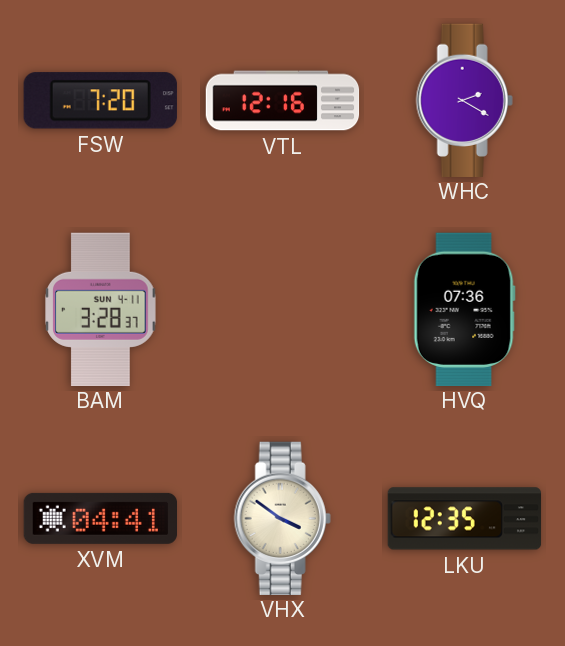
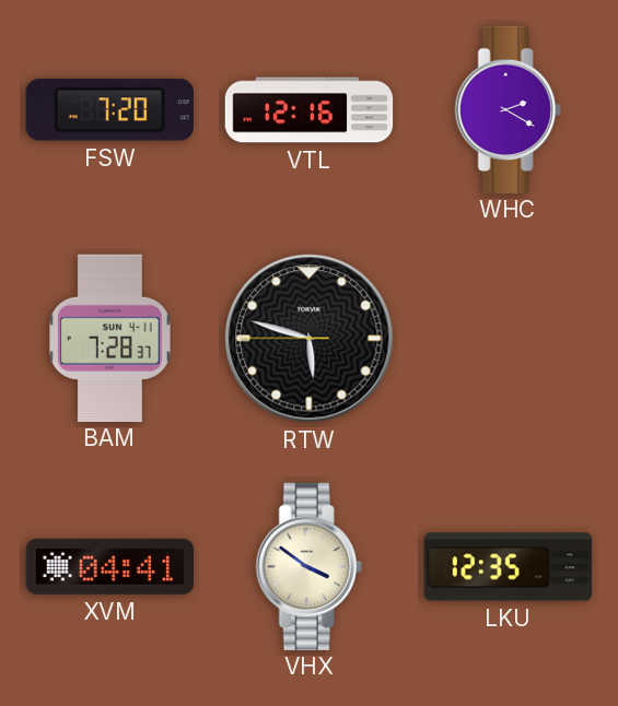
BAM: 3:28 -> 7:28
RTW: none -> 5:47
HVQ: 07:36 -> none
